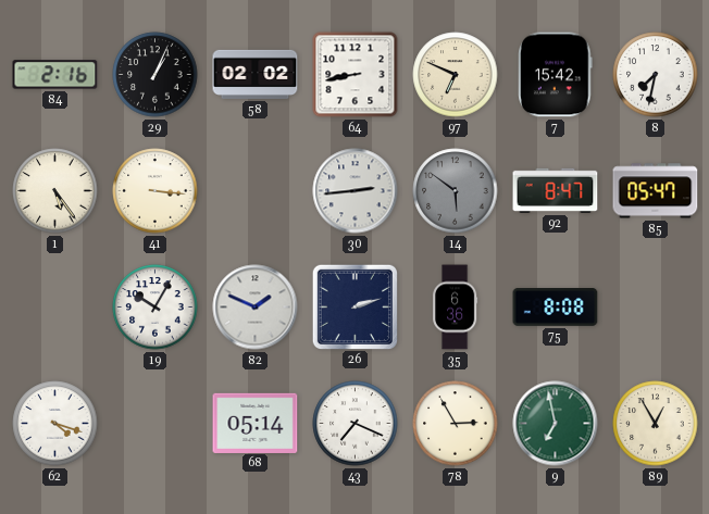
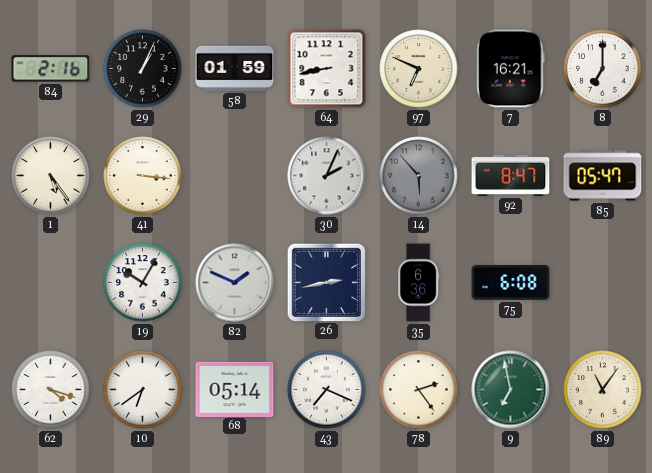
58: 02:02 -> 01:59
7: 15:42 -> 16:21
8: 7:32 -> 7:00
30: 2:44 -> 2:04
14: 5:51 -> 5:53
26: 2:12 -> 2:43
75: 8:08 -> 6:08
10: none -> 6:39
78: 2:55 -> 2:24
89: 12:55 -> 11:06
